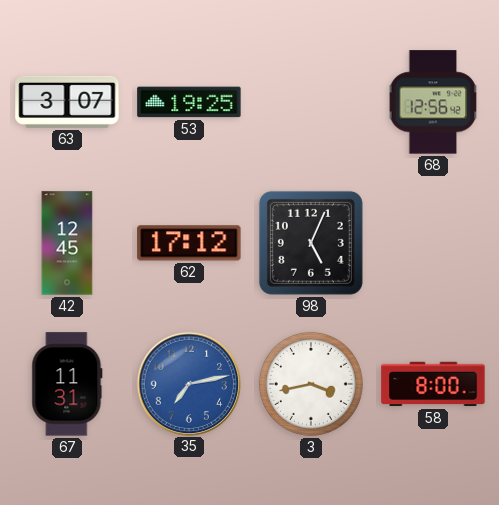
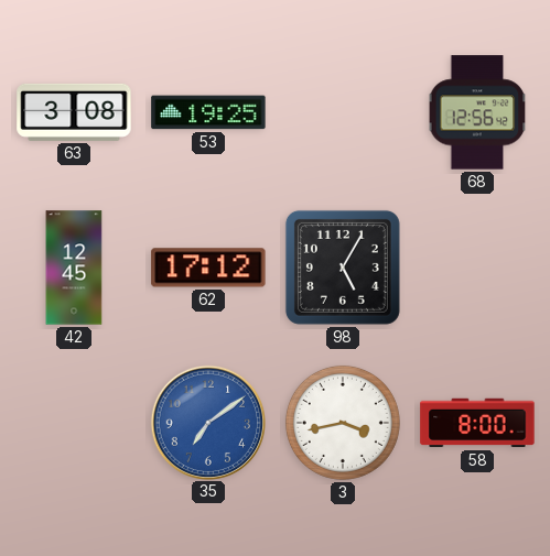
63: 3:07 -> 3:08
98: 5:04 -> 5:05
67: 11:31 -> none
35: 7:13 -> 7:09
